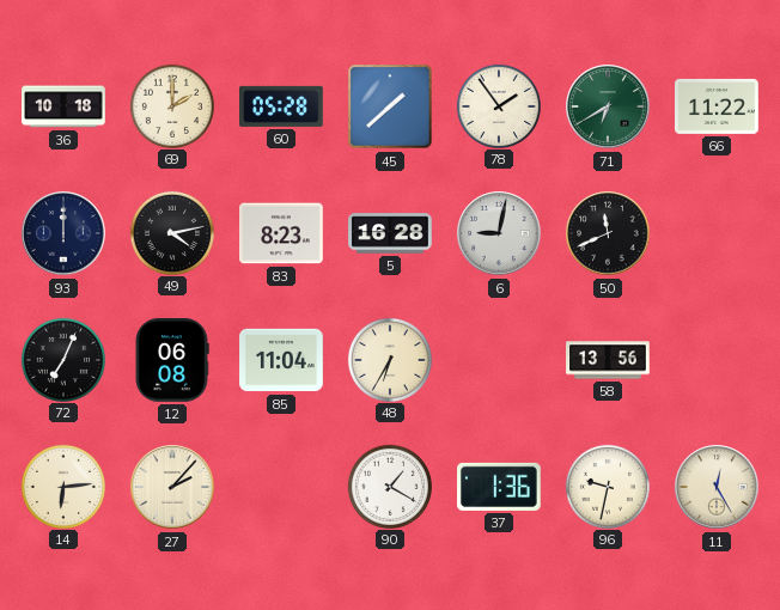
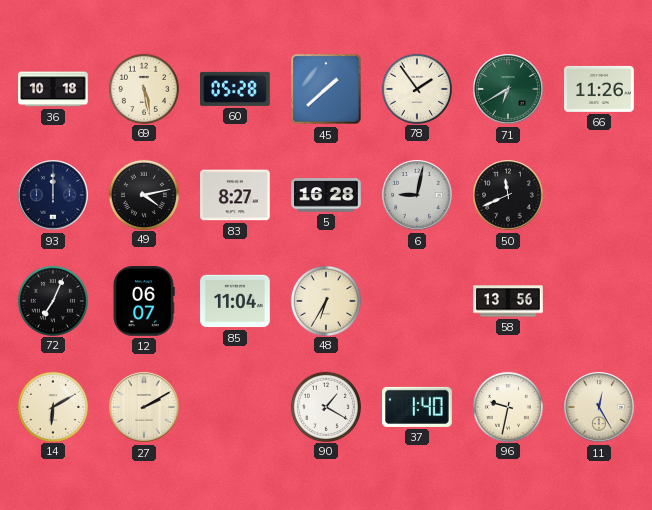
69: 2:00 -> 5:28
66: 11:22 -> 11:26
83: 8:23 -> 8:27
12: 06:08 -> 06:07
14: 6:14 -> 6:10
27: 2:07 -> 2:10
37: 1:36 -> 1:40
